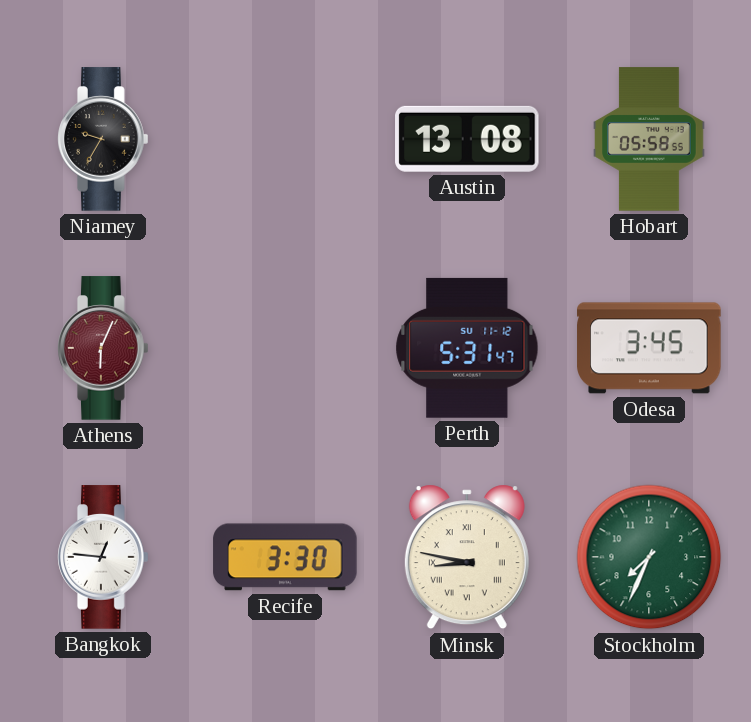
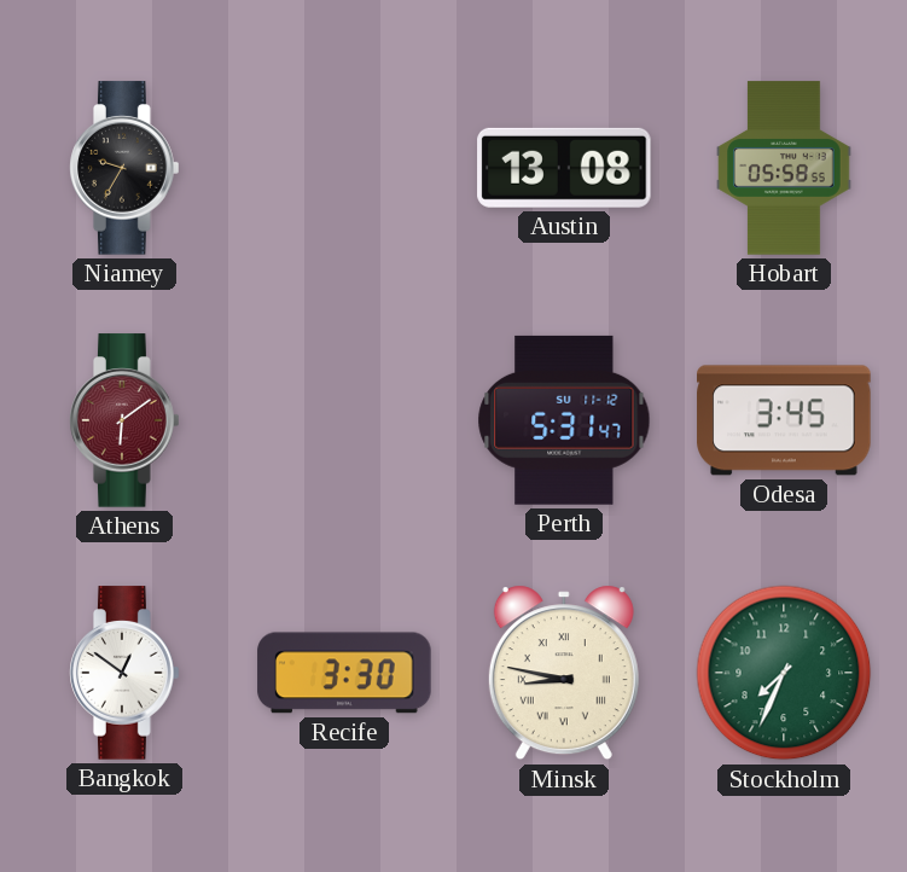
Athens: 6:04 -> 6:09
Bangkok: 12:46 -> 12:51
